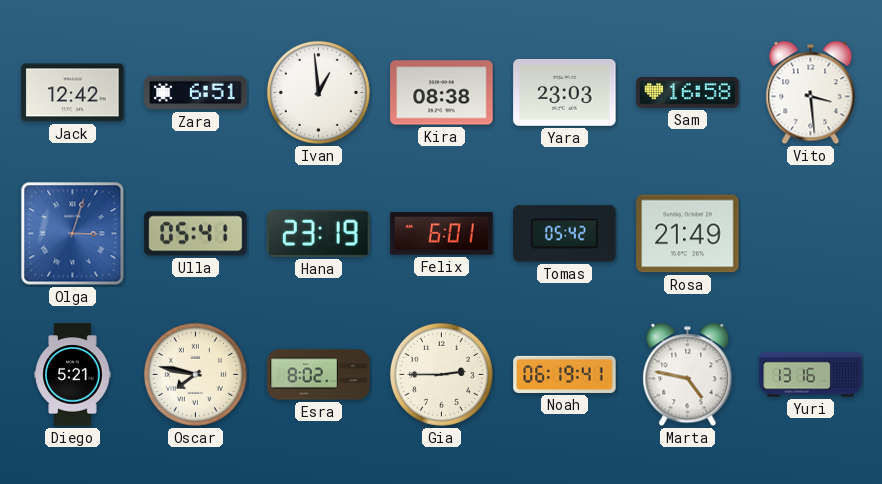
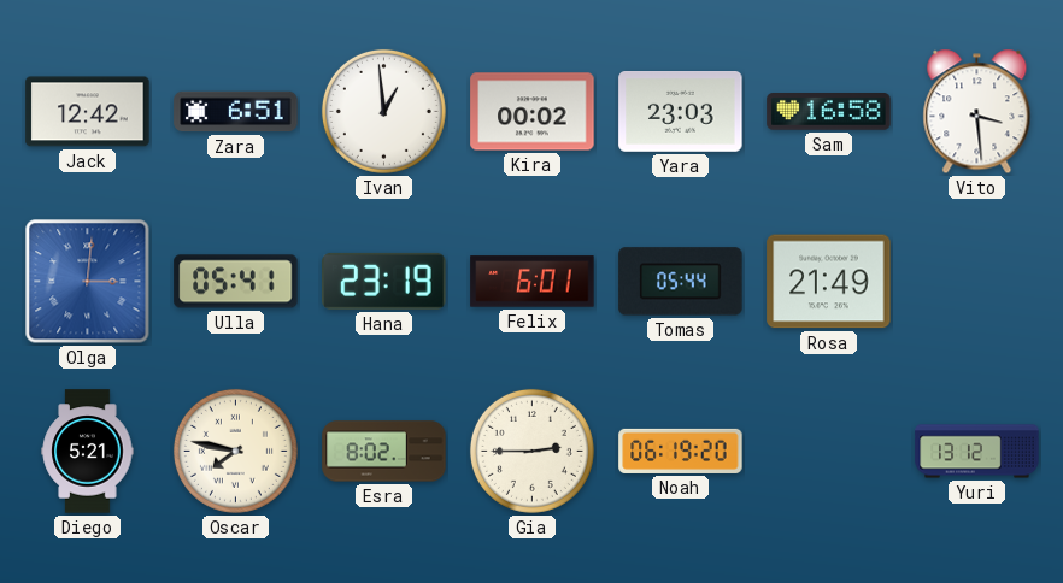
Kira: 08:38 -> 00:02
Olga: 3:03 -> 3:01
Tomas: 05:42 -> 05:44
Noah: 06:19:41 -> 06:19:20
Marta: 4:47 -> none
Yuri: 13:16 -> 13:12
